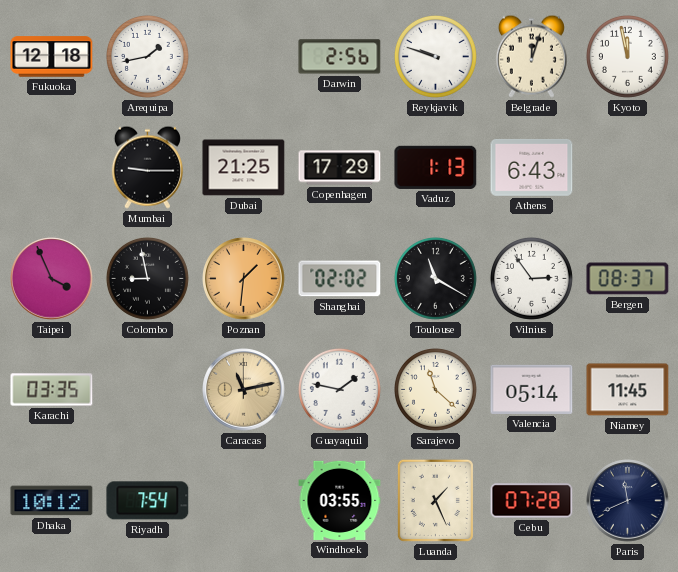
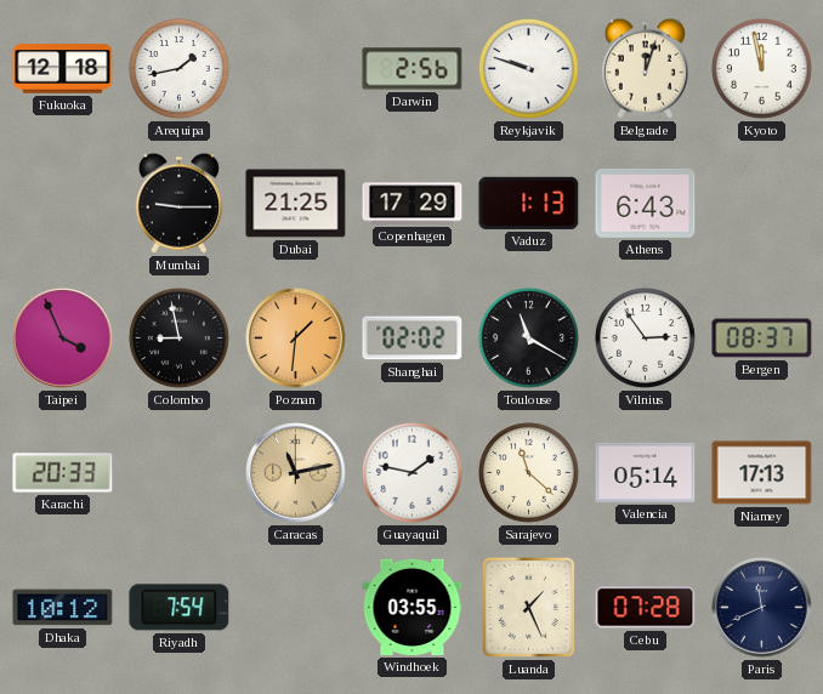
Karachi: 03:35 -> 20:33
Niamey: 11:45 -> 17:13
